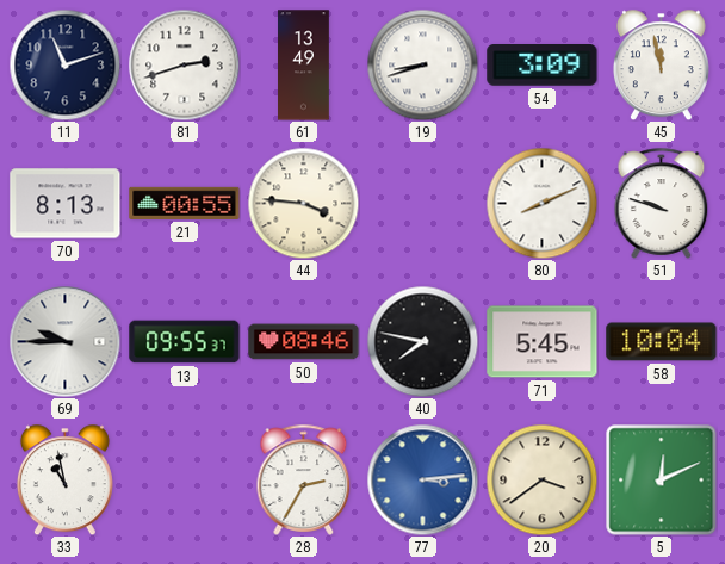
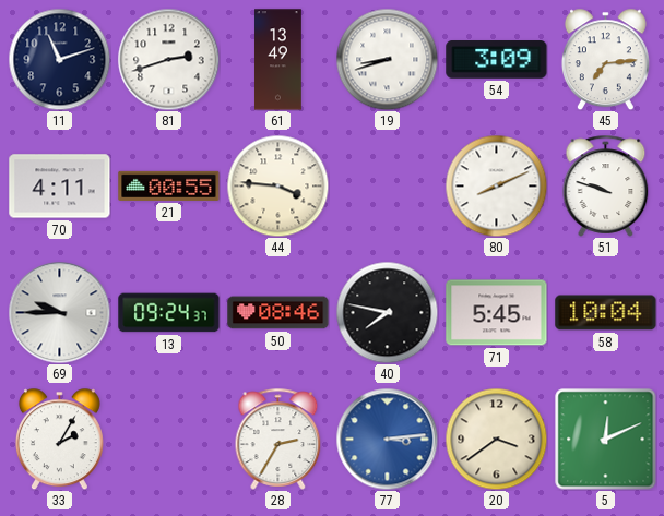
45: 11:58 -> 7:14
70: 8:13 -> 4:11
13: 09:55 -> 09:24
33: 10:58 -> 2:05
